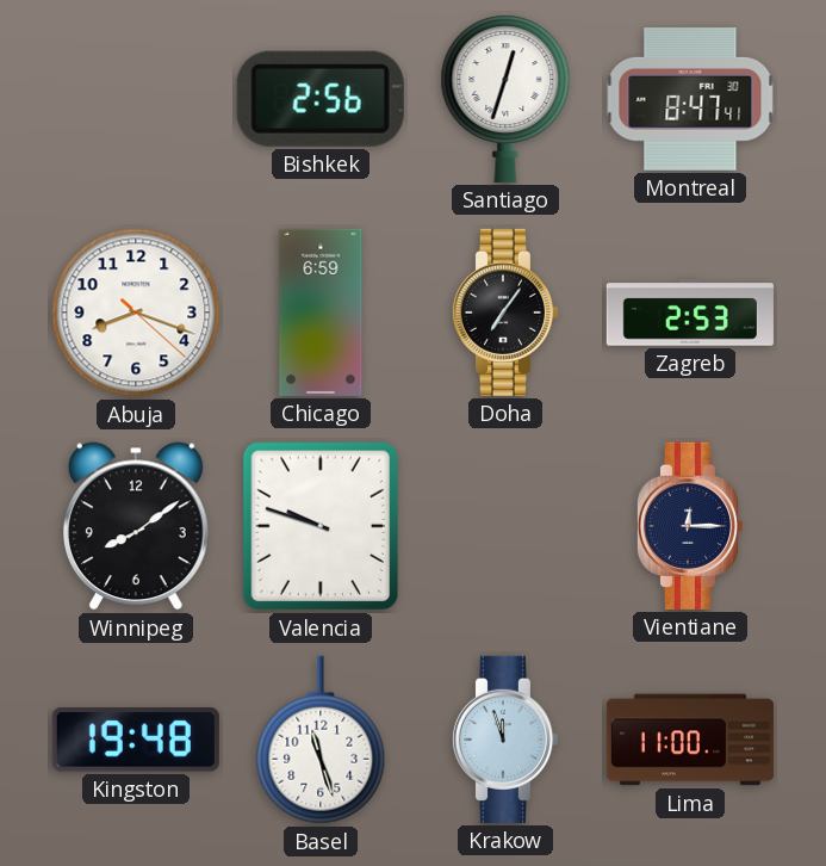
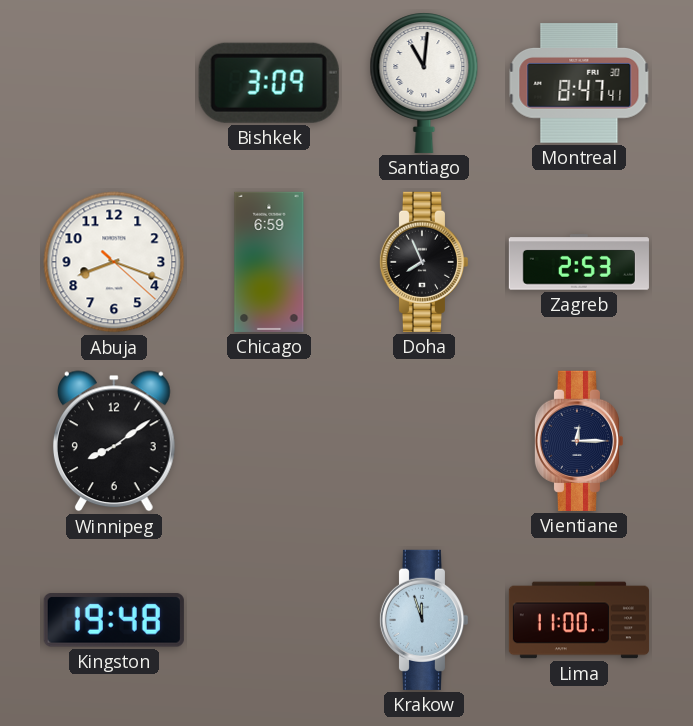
Bishkek: 2:56 -> 3:09
Santiago: 12:33 -> 11:01
Doha: 7:06 -> 7:56
Valencia: 9:48 -> none
Basel: 11:27 -> none
